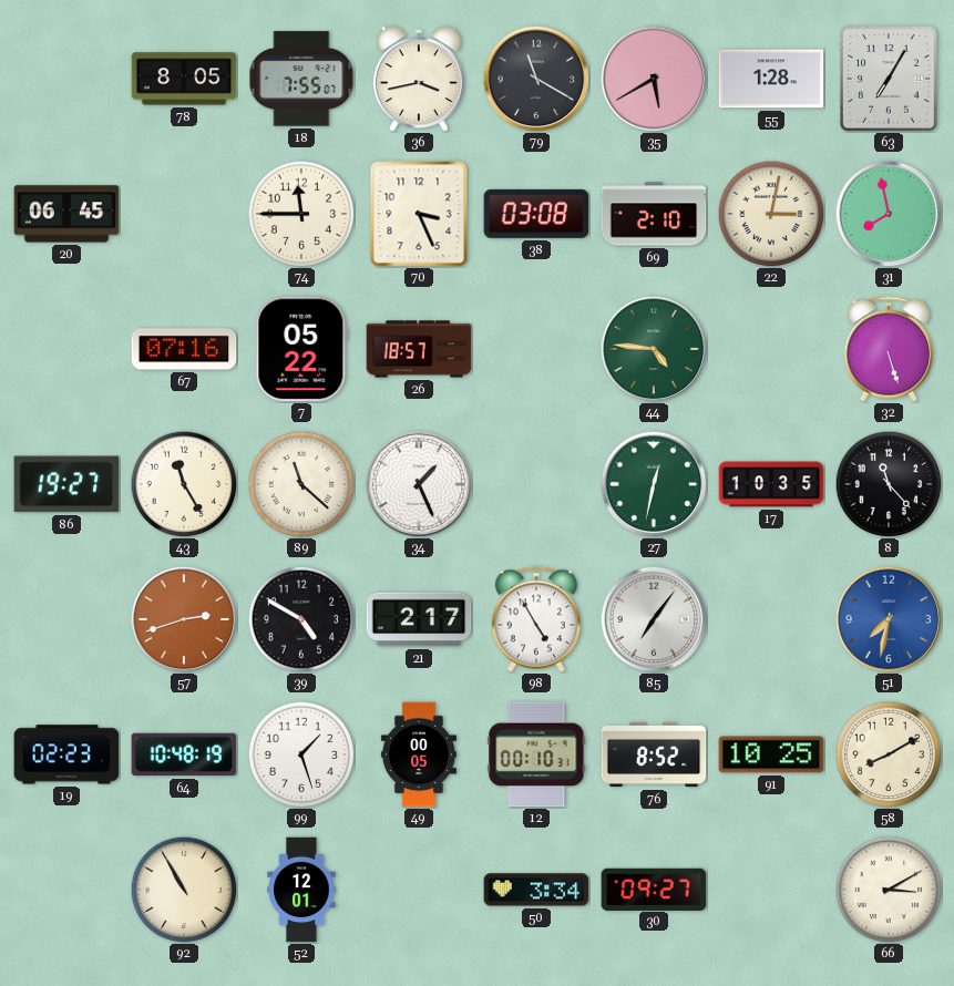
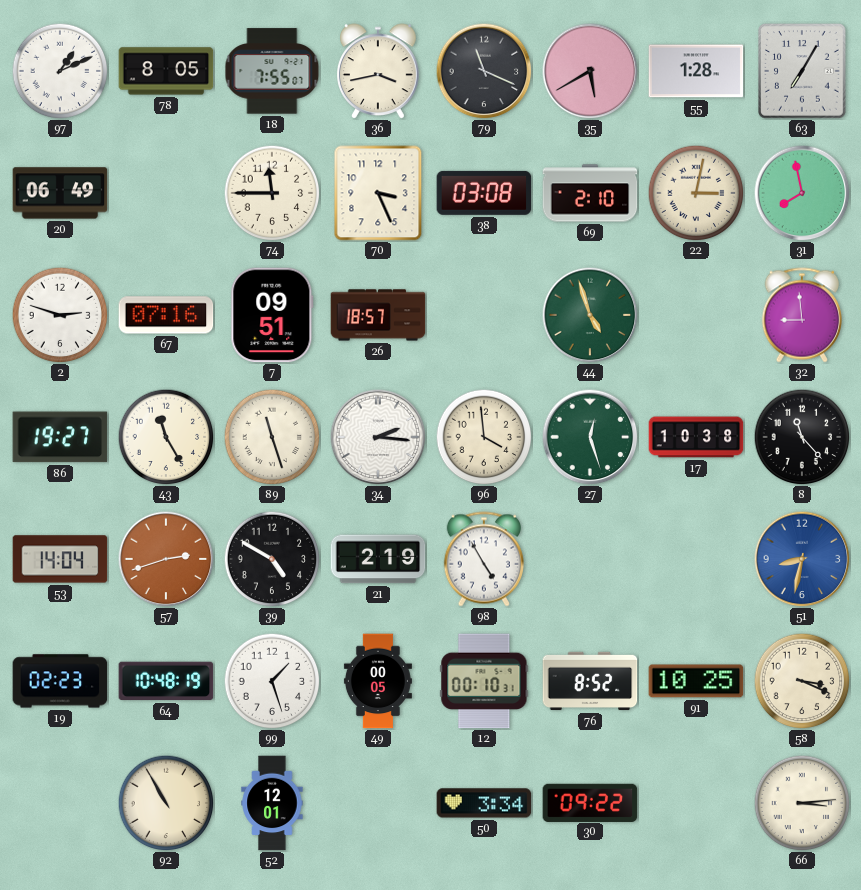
97: none -> 1:11
79: 11:20 -> 11:19
20: 06:45 -> 06:49
2: none -> 2:48
7: 05:22 -> 09:51
44: 4:46 -> 4:57
32: 5:27 -> 8:59
89: 11:22 -> 11:27
34: 1:26 -> 2:16
96: none -> 3:59
27: 12:32 -> 12:27
17: 10:35 -> 10:38
53: none -> 14:04
21: 2:17 -> 2:19
85: 7:06 -> none
51: 7:32 -> 8:32
58: 8:10 -> 3:19
30: 09:27 -> 09:22
66: 3:10 -> 3:14
